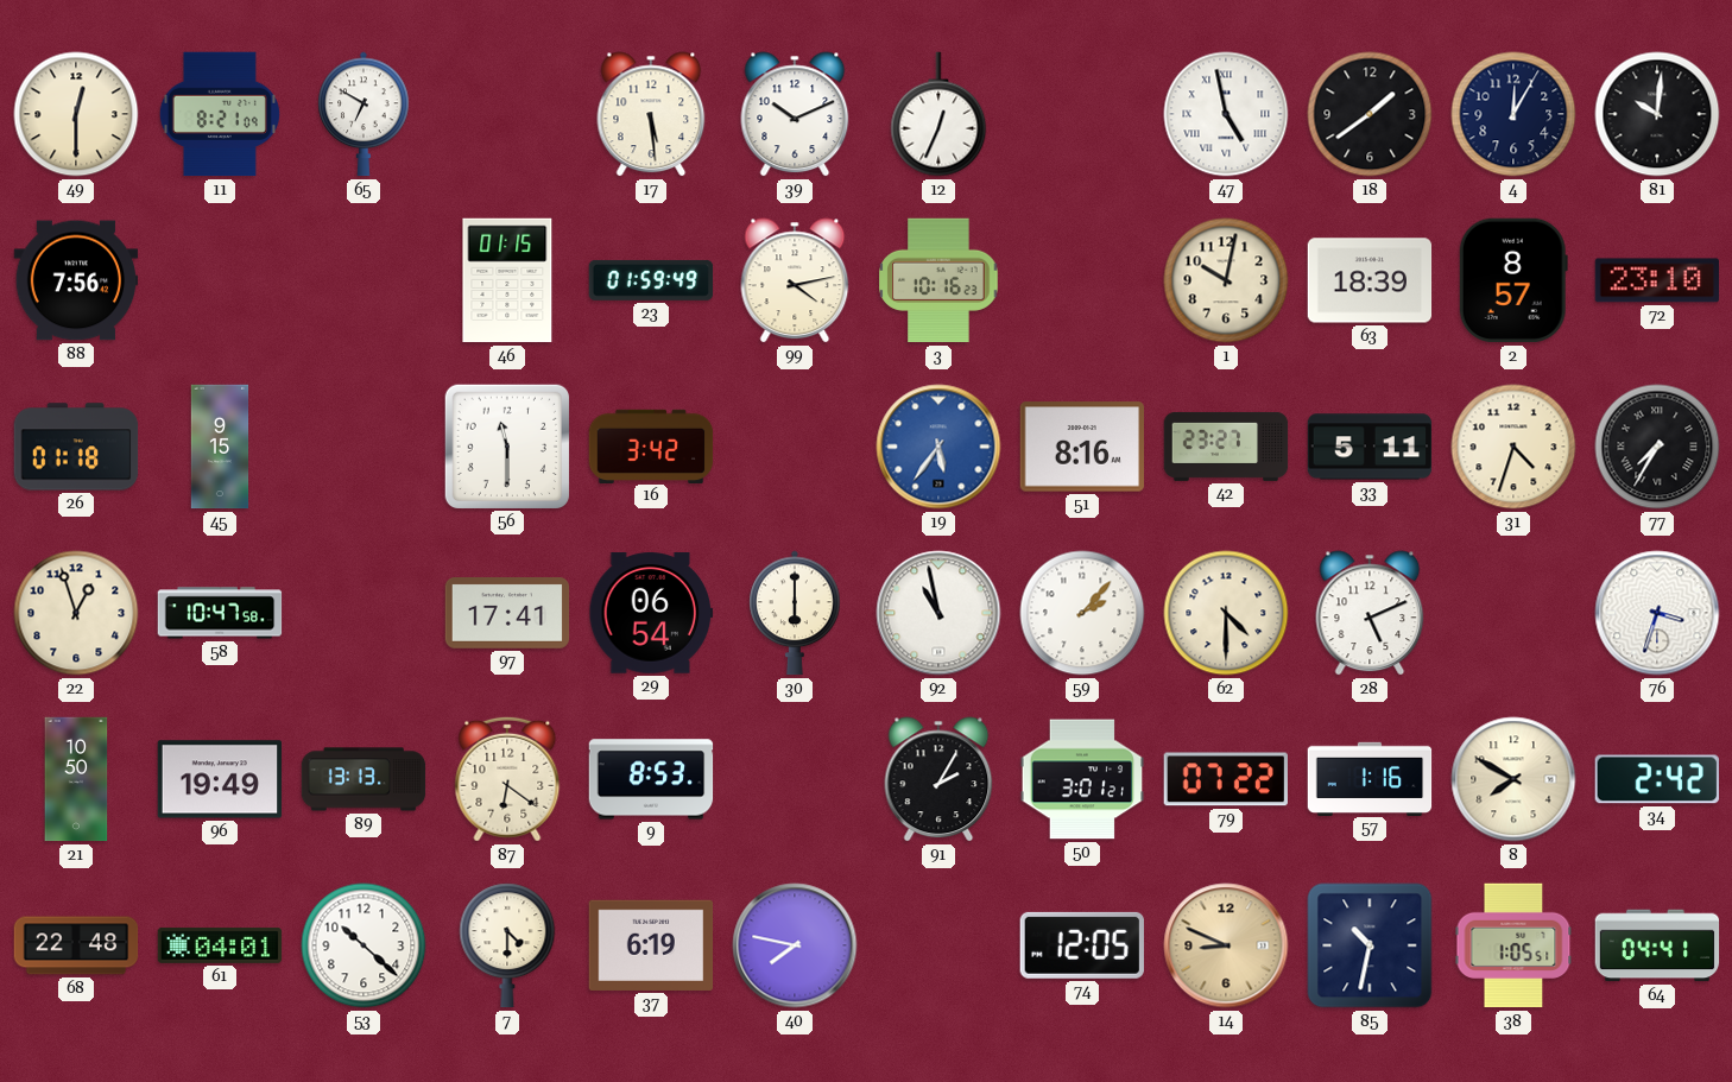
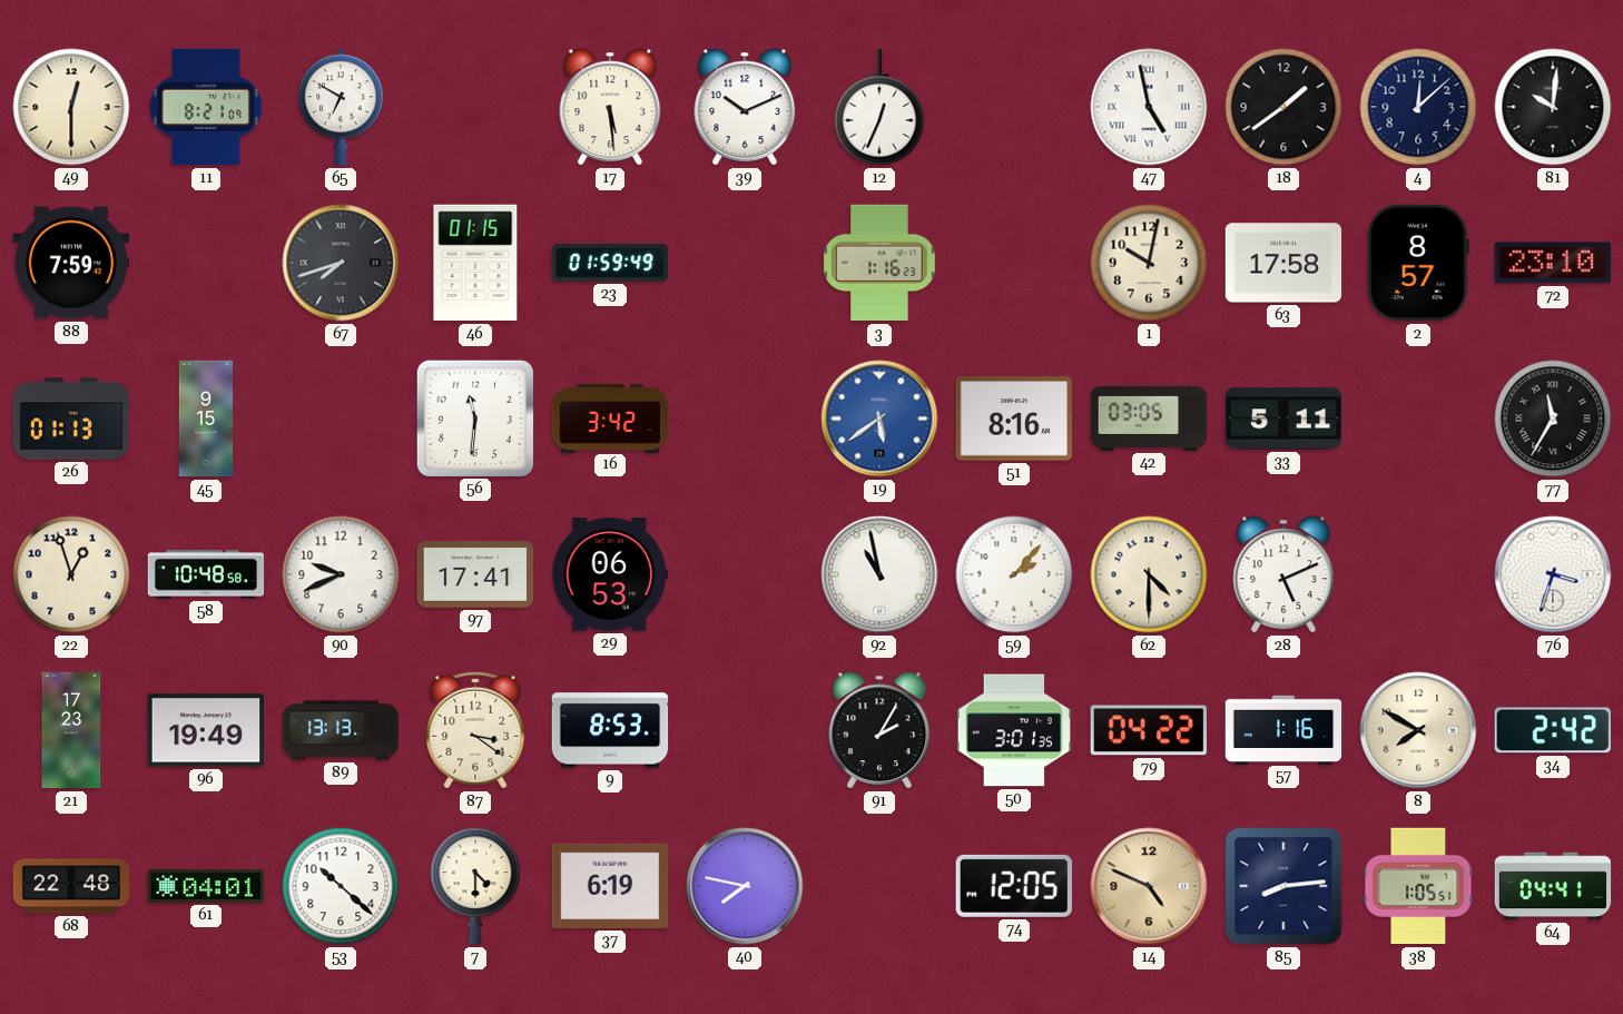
4: 12:05 -> 12:08
88: 7:56 -> 7:59
67: none -> 7:42
99: 4:13 -> none
3: 10:16 -> 1:16
63: 18:39 -> 17:58
26: 01:18 -> 01:13
56: 11:30 -> 11:31
19: 5:36 -> 5:39
42: 23:27 -> 03:05
31: 4:33 -> none
77: 7:35 -> 11:35
58: 10:47 -> 10:48
90: none -> 9:41
29: 06:54 -> 06:53
30: 6:00 -> none
21: 10:50 -> 17:23
87: 6:21 -> 3:21
50: 3:01:21 -> 3:01:35
79: 07:22 -> 04:22
14: 8:49 -> 4:49
85: 10:32 -> 8:14
